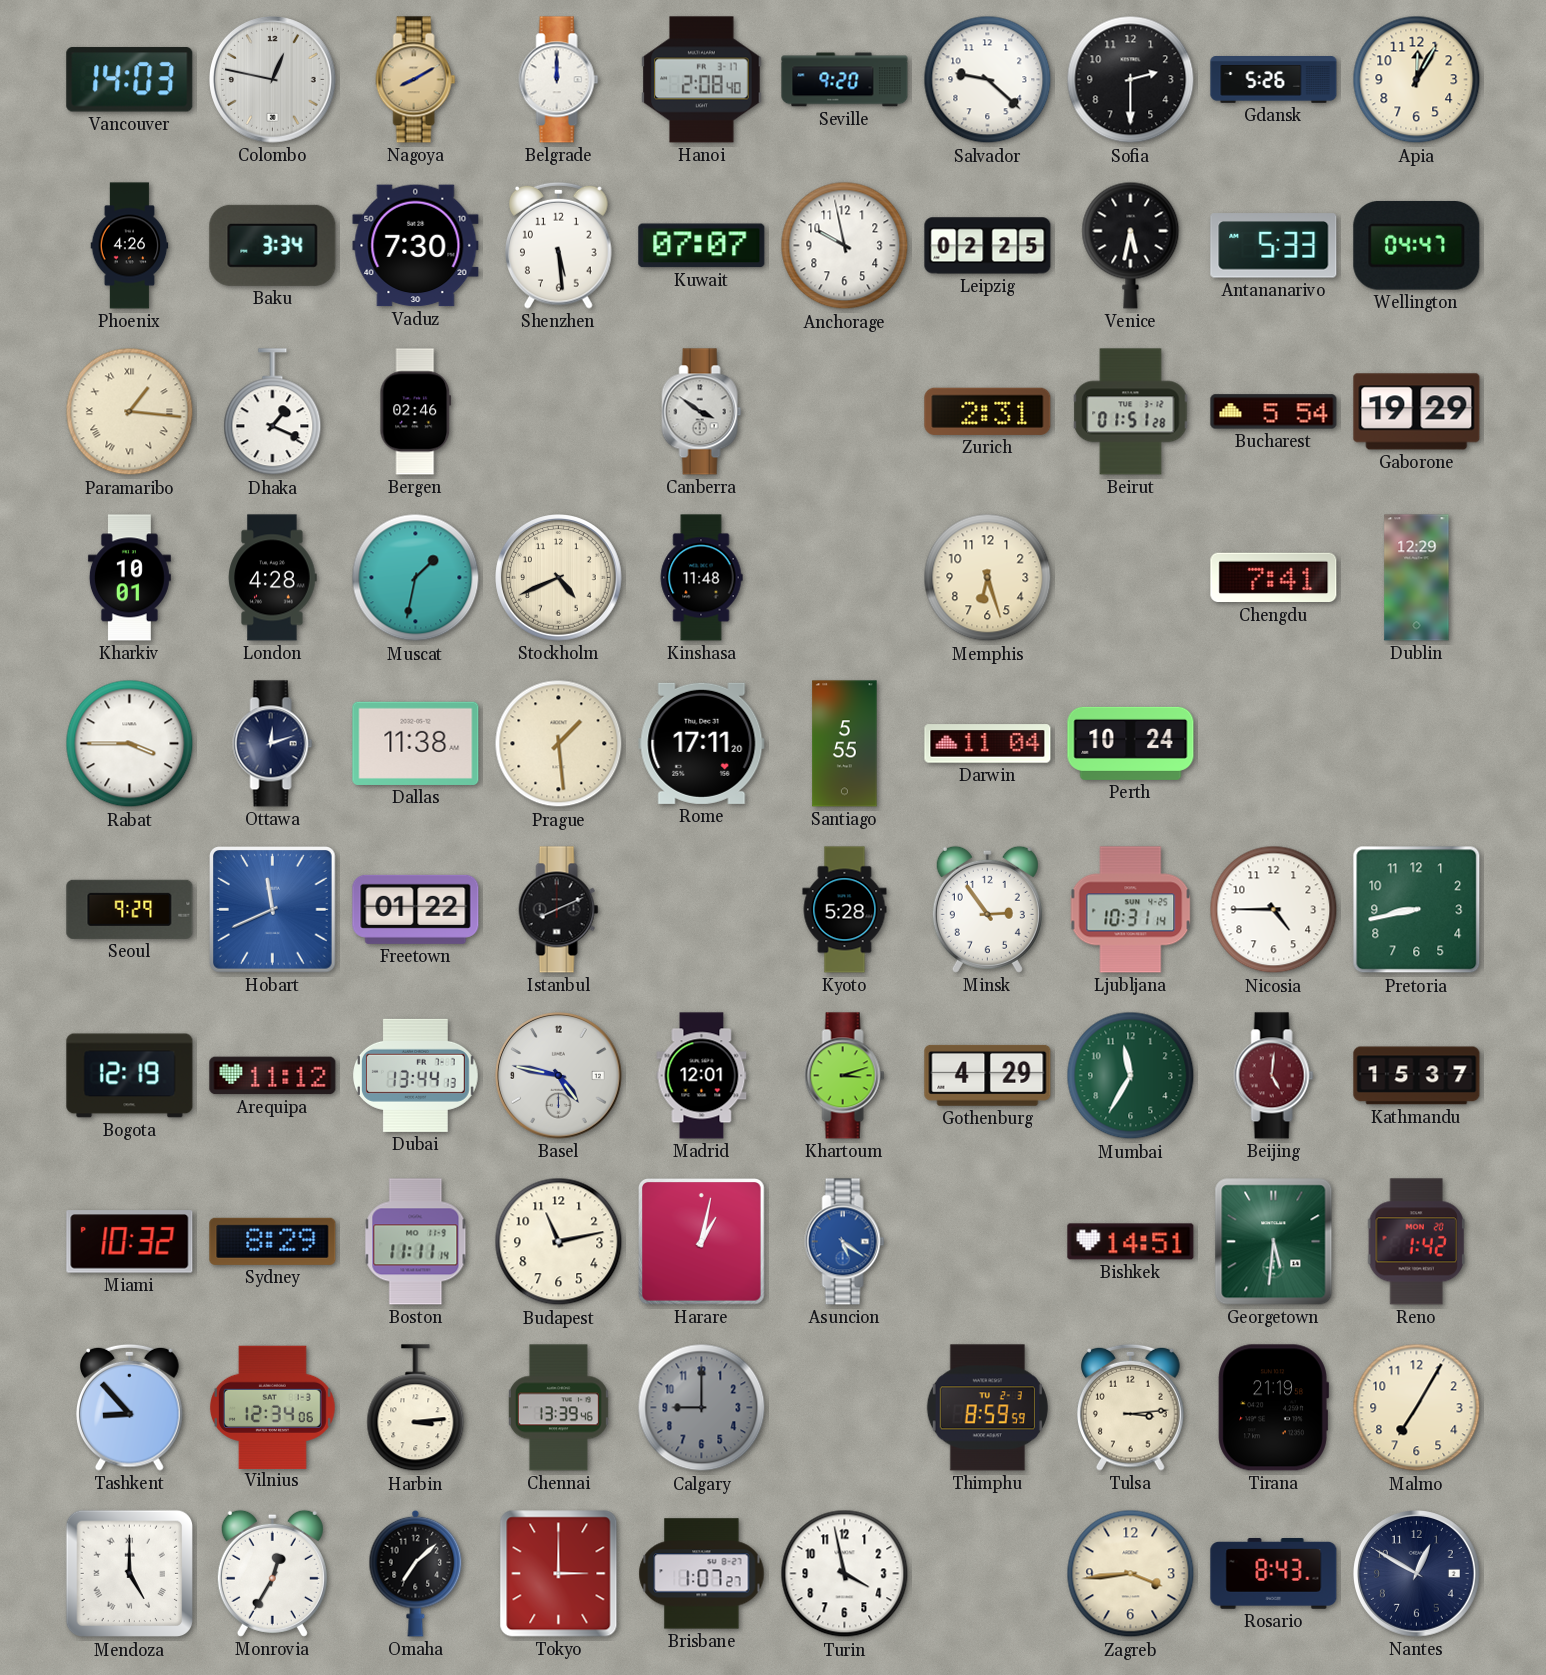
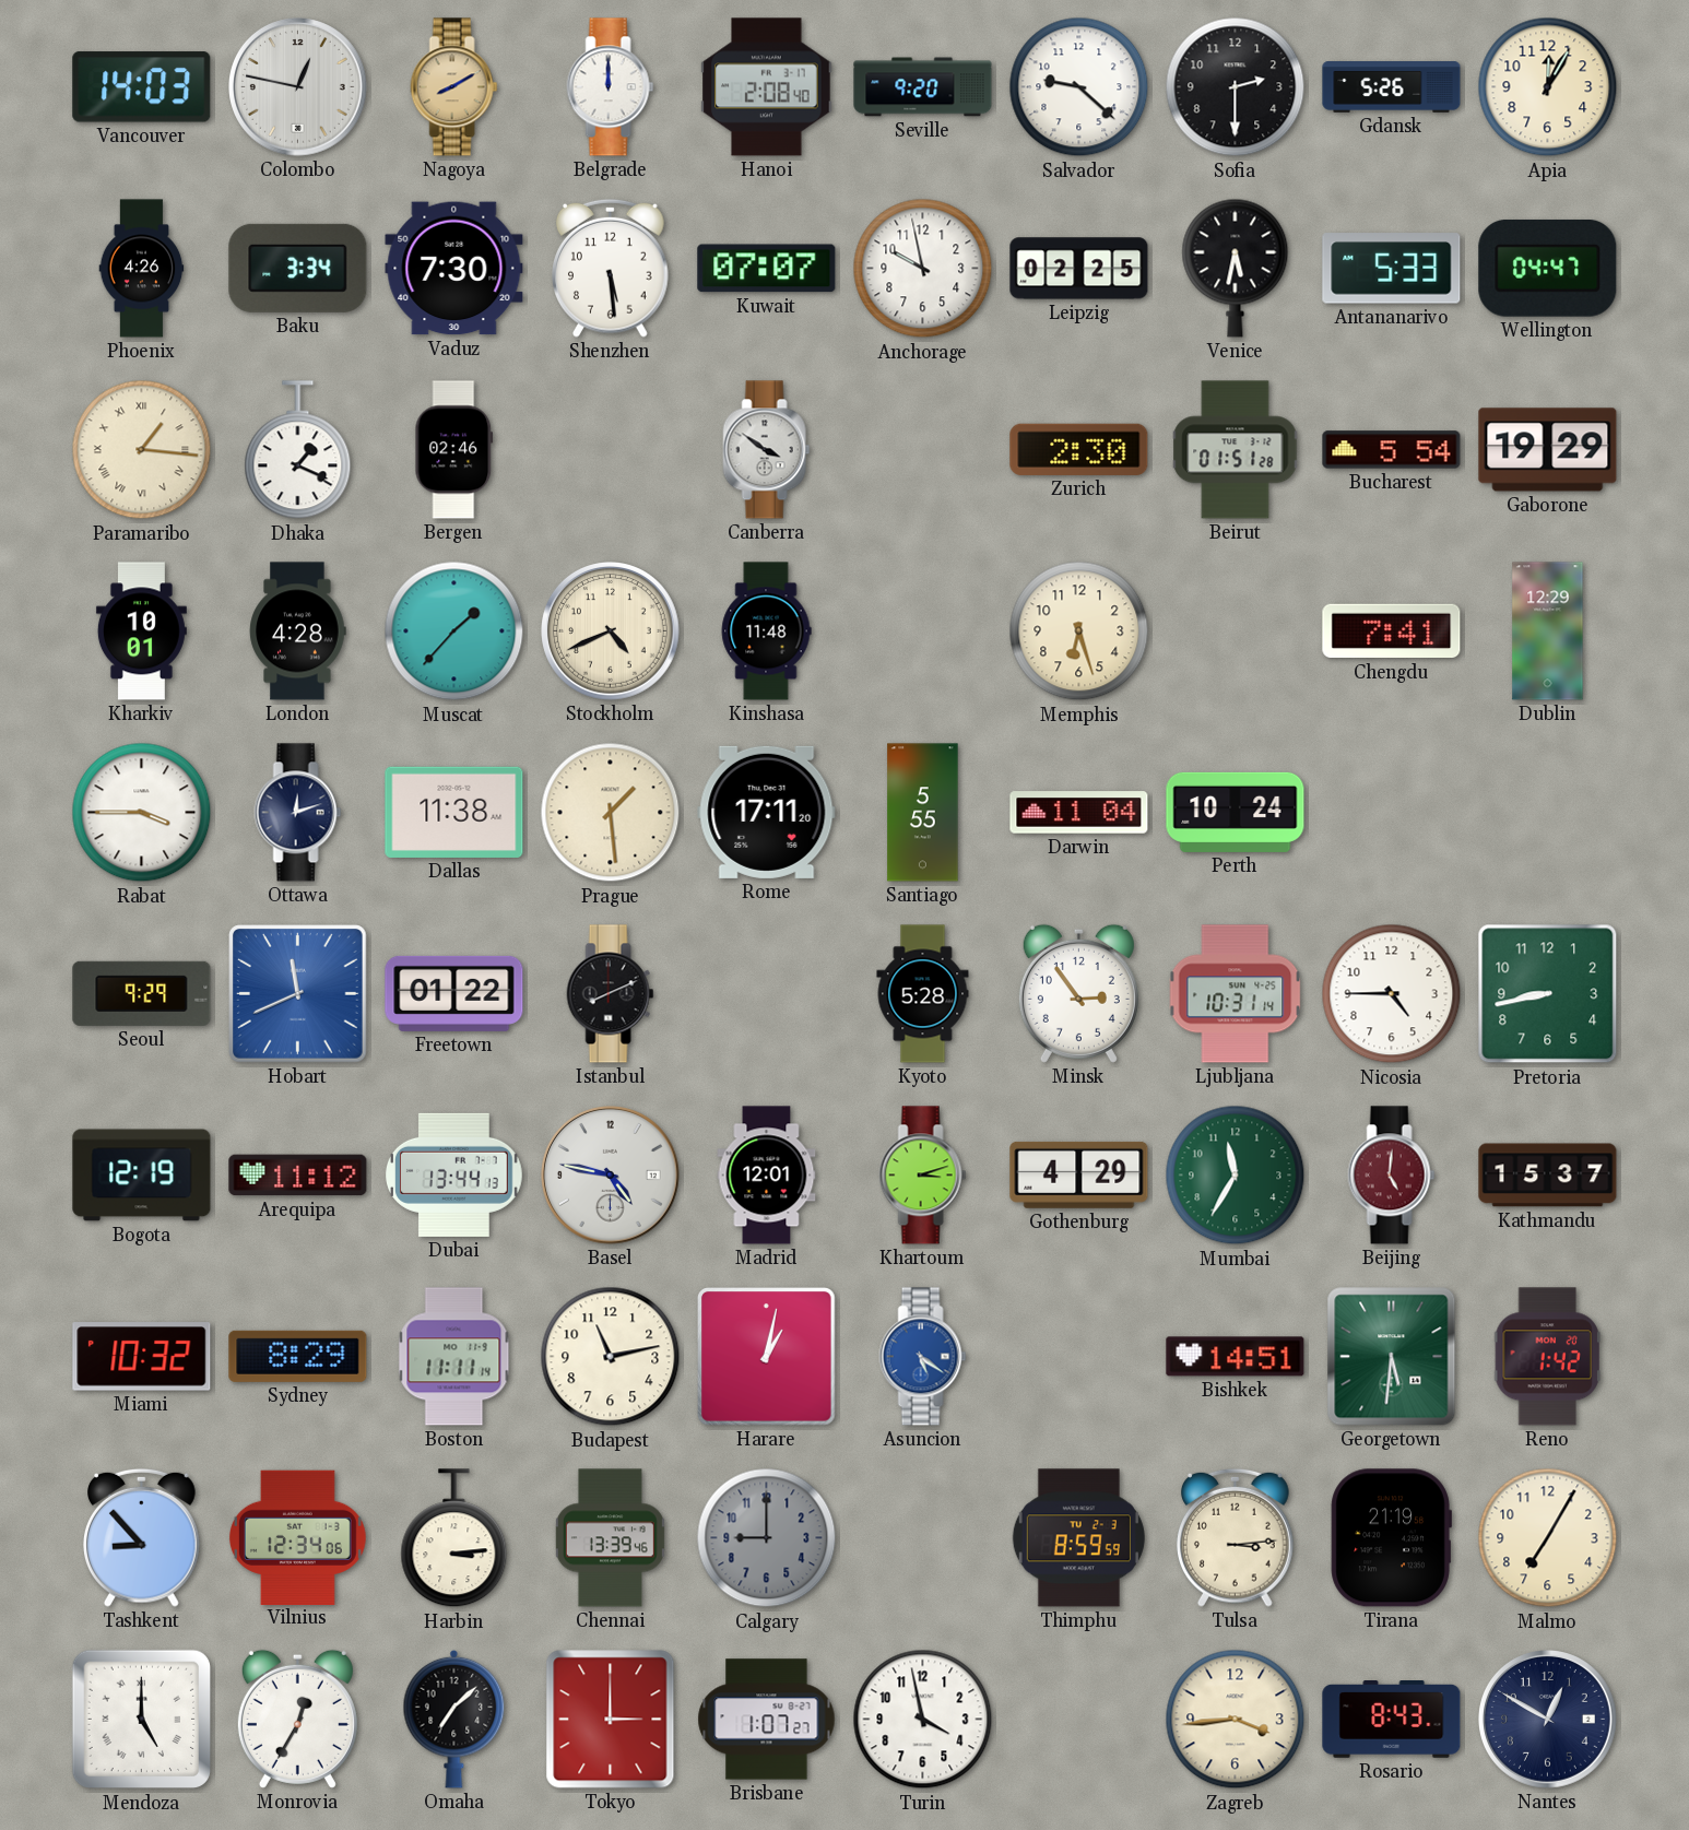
Zurich: 2:31 -> 2:30
Muscat: 1:32 -> 1:37
